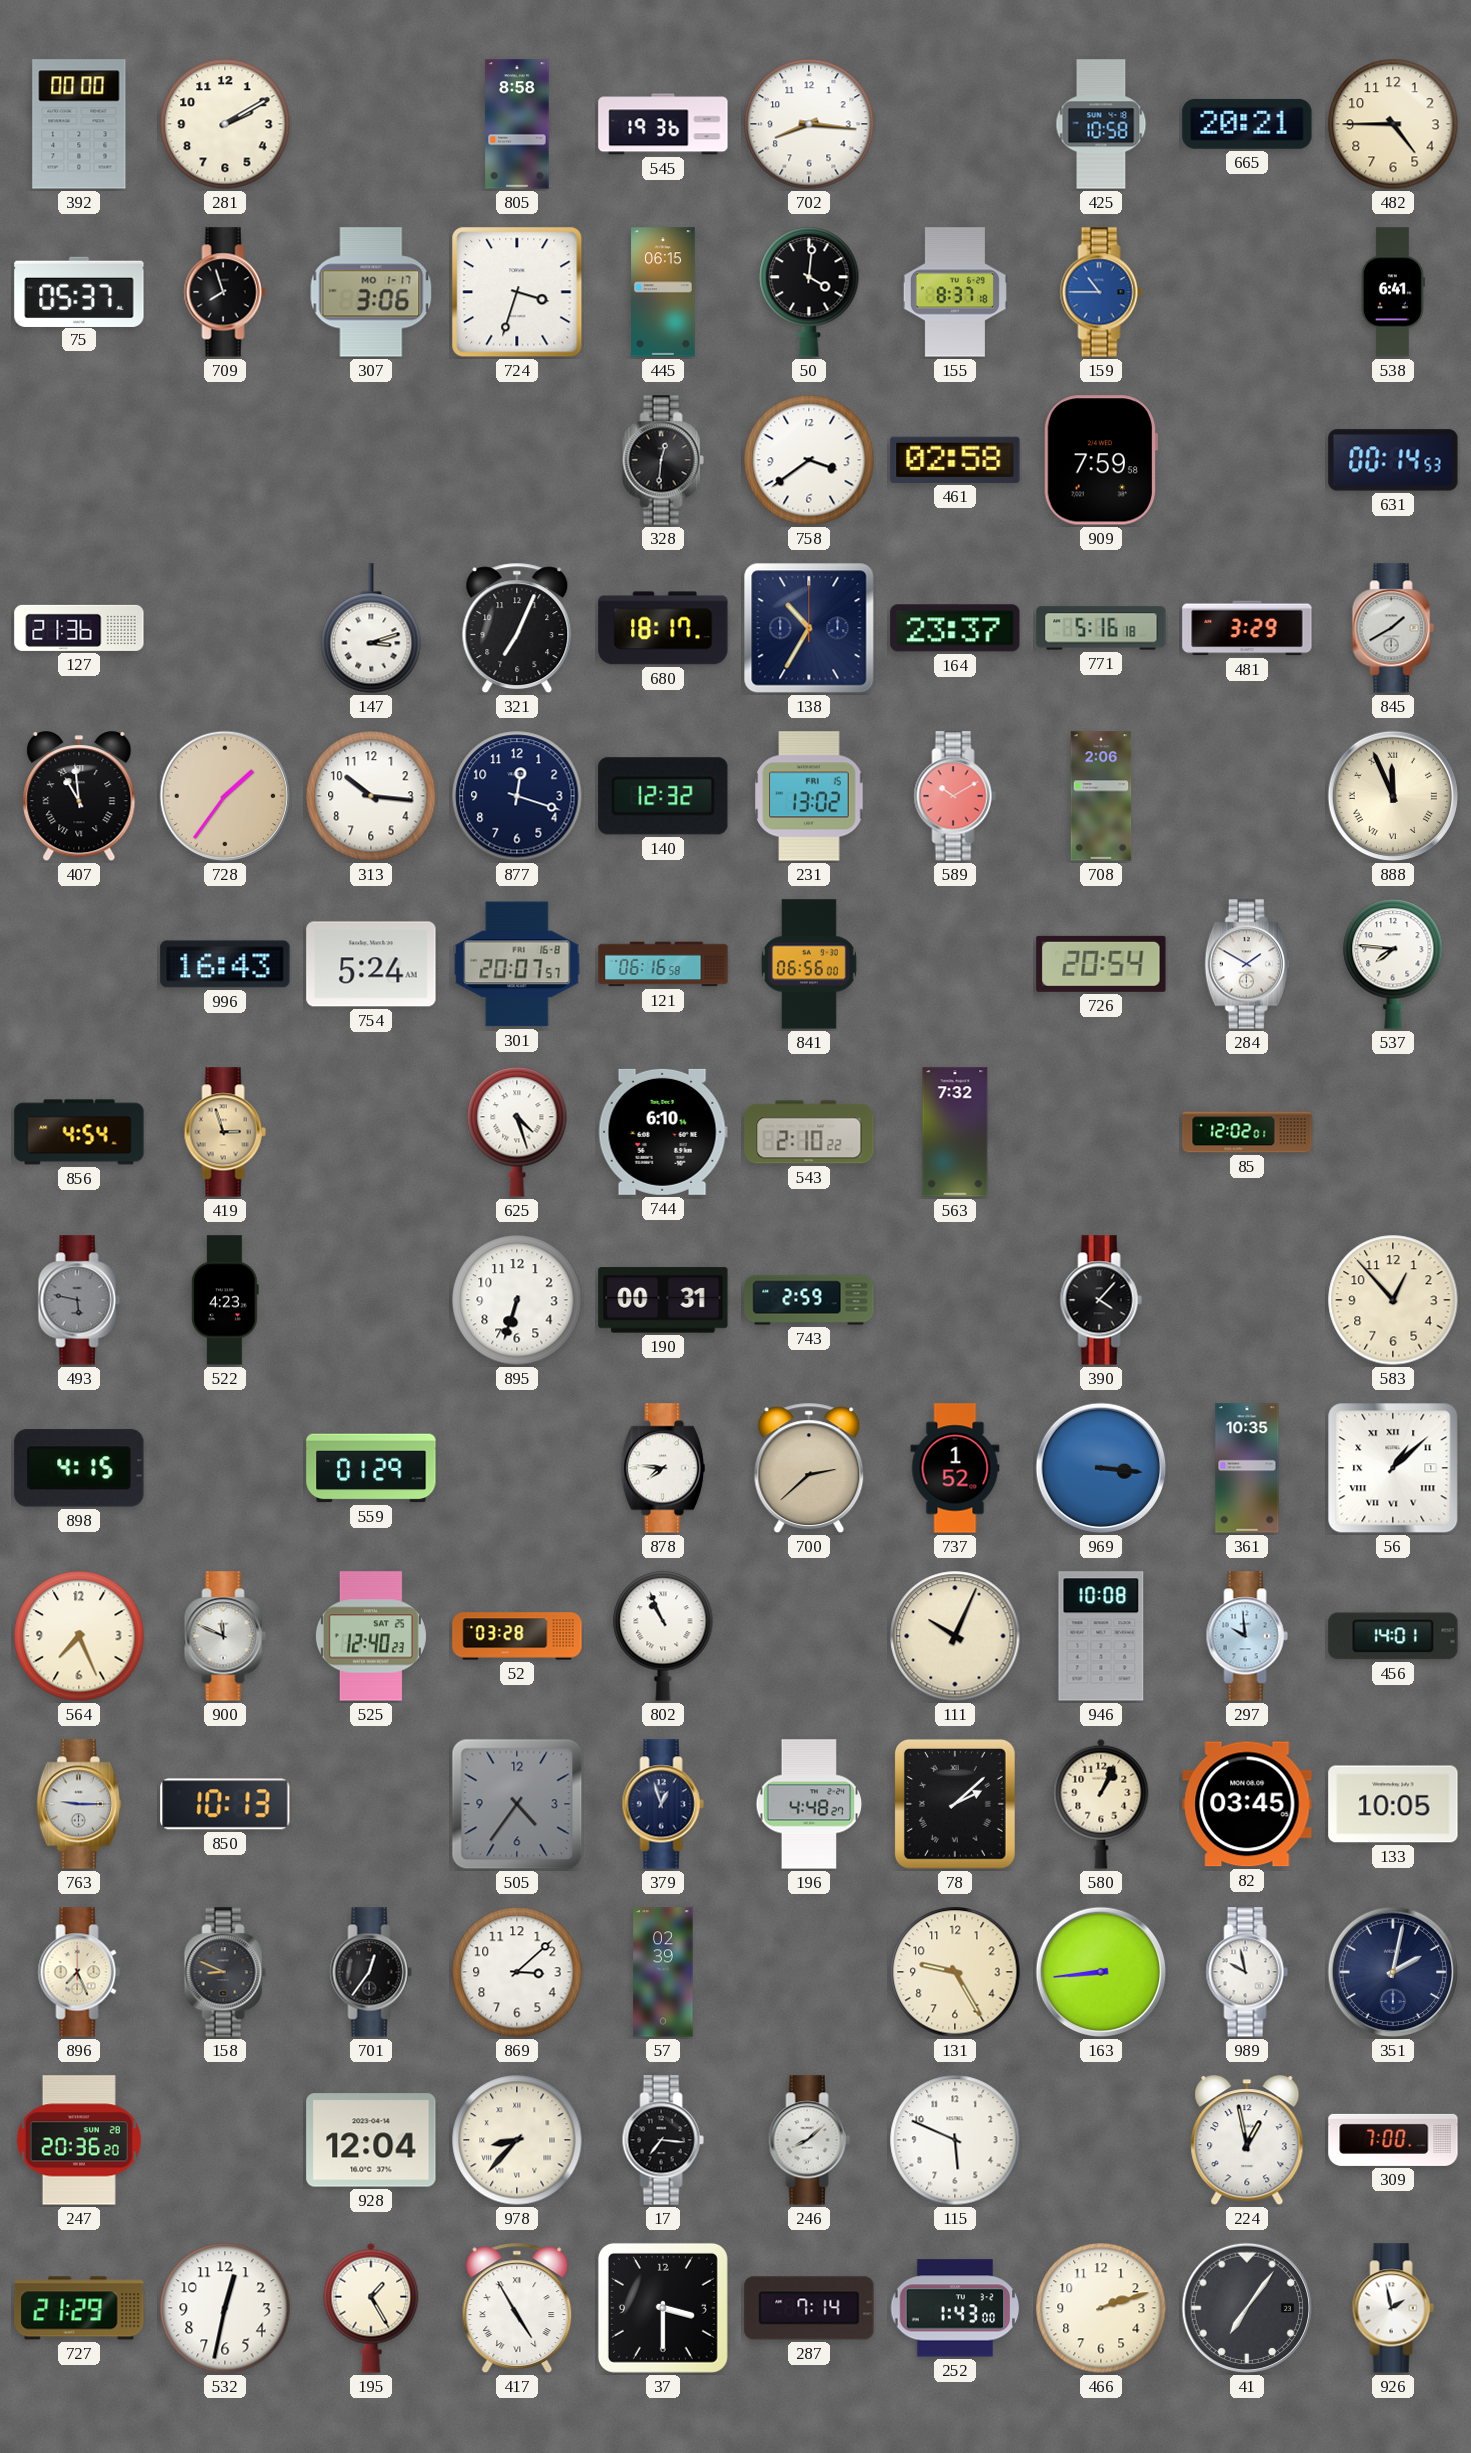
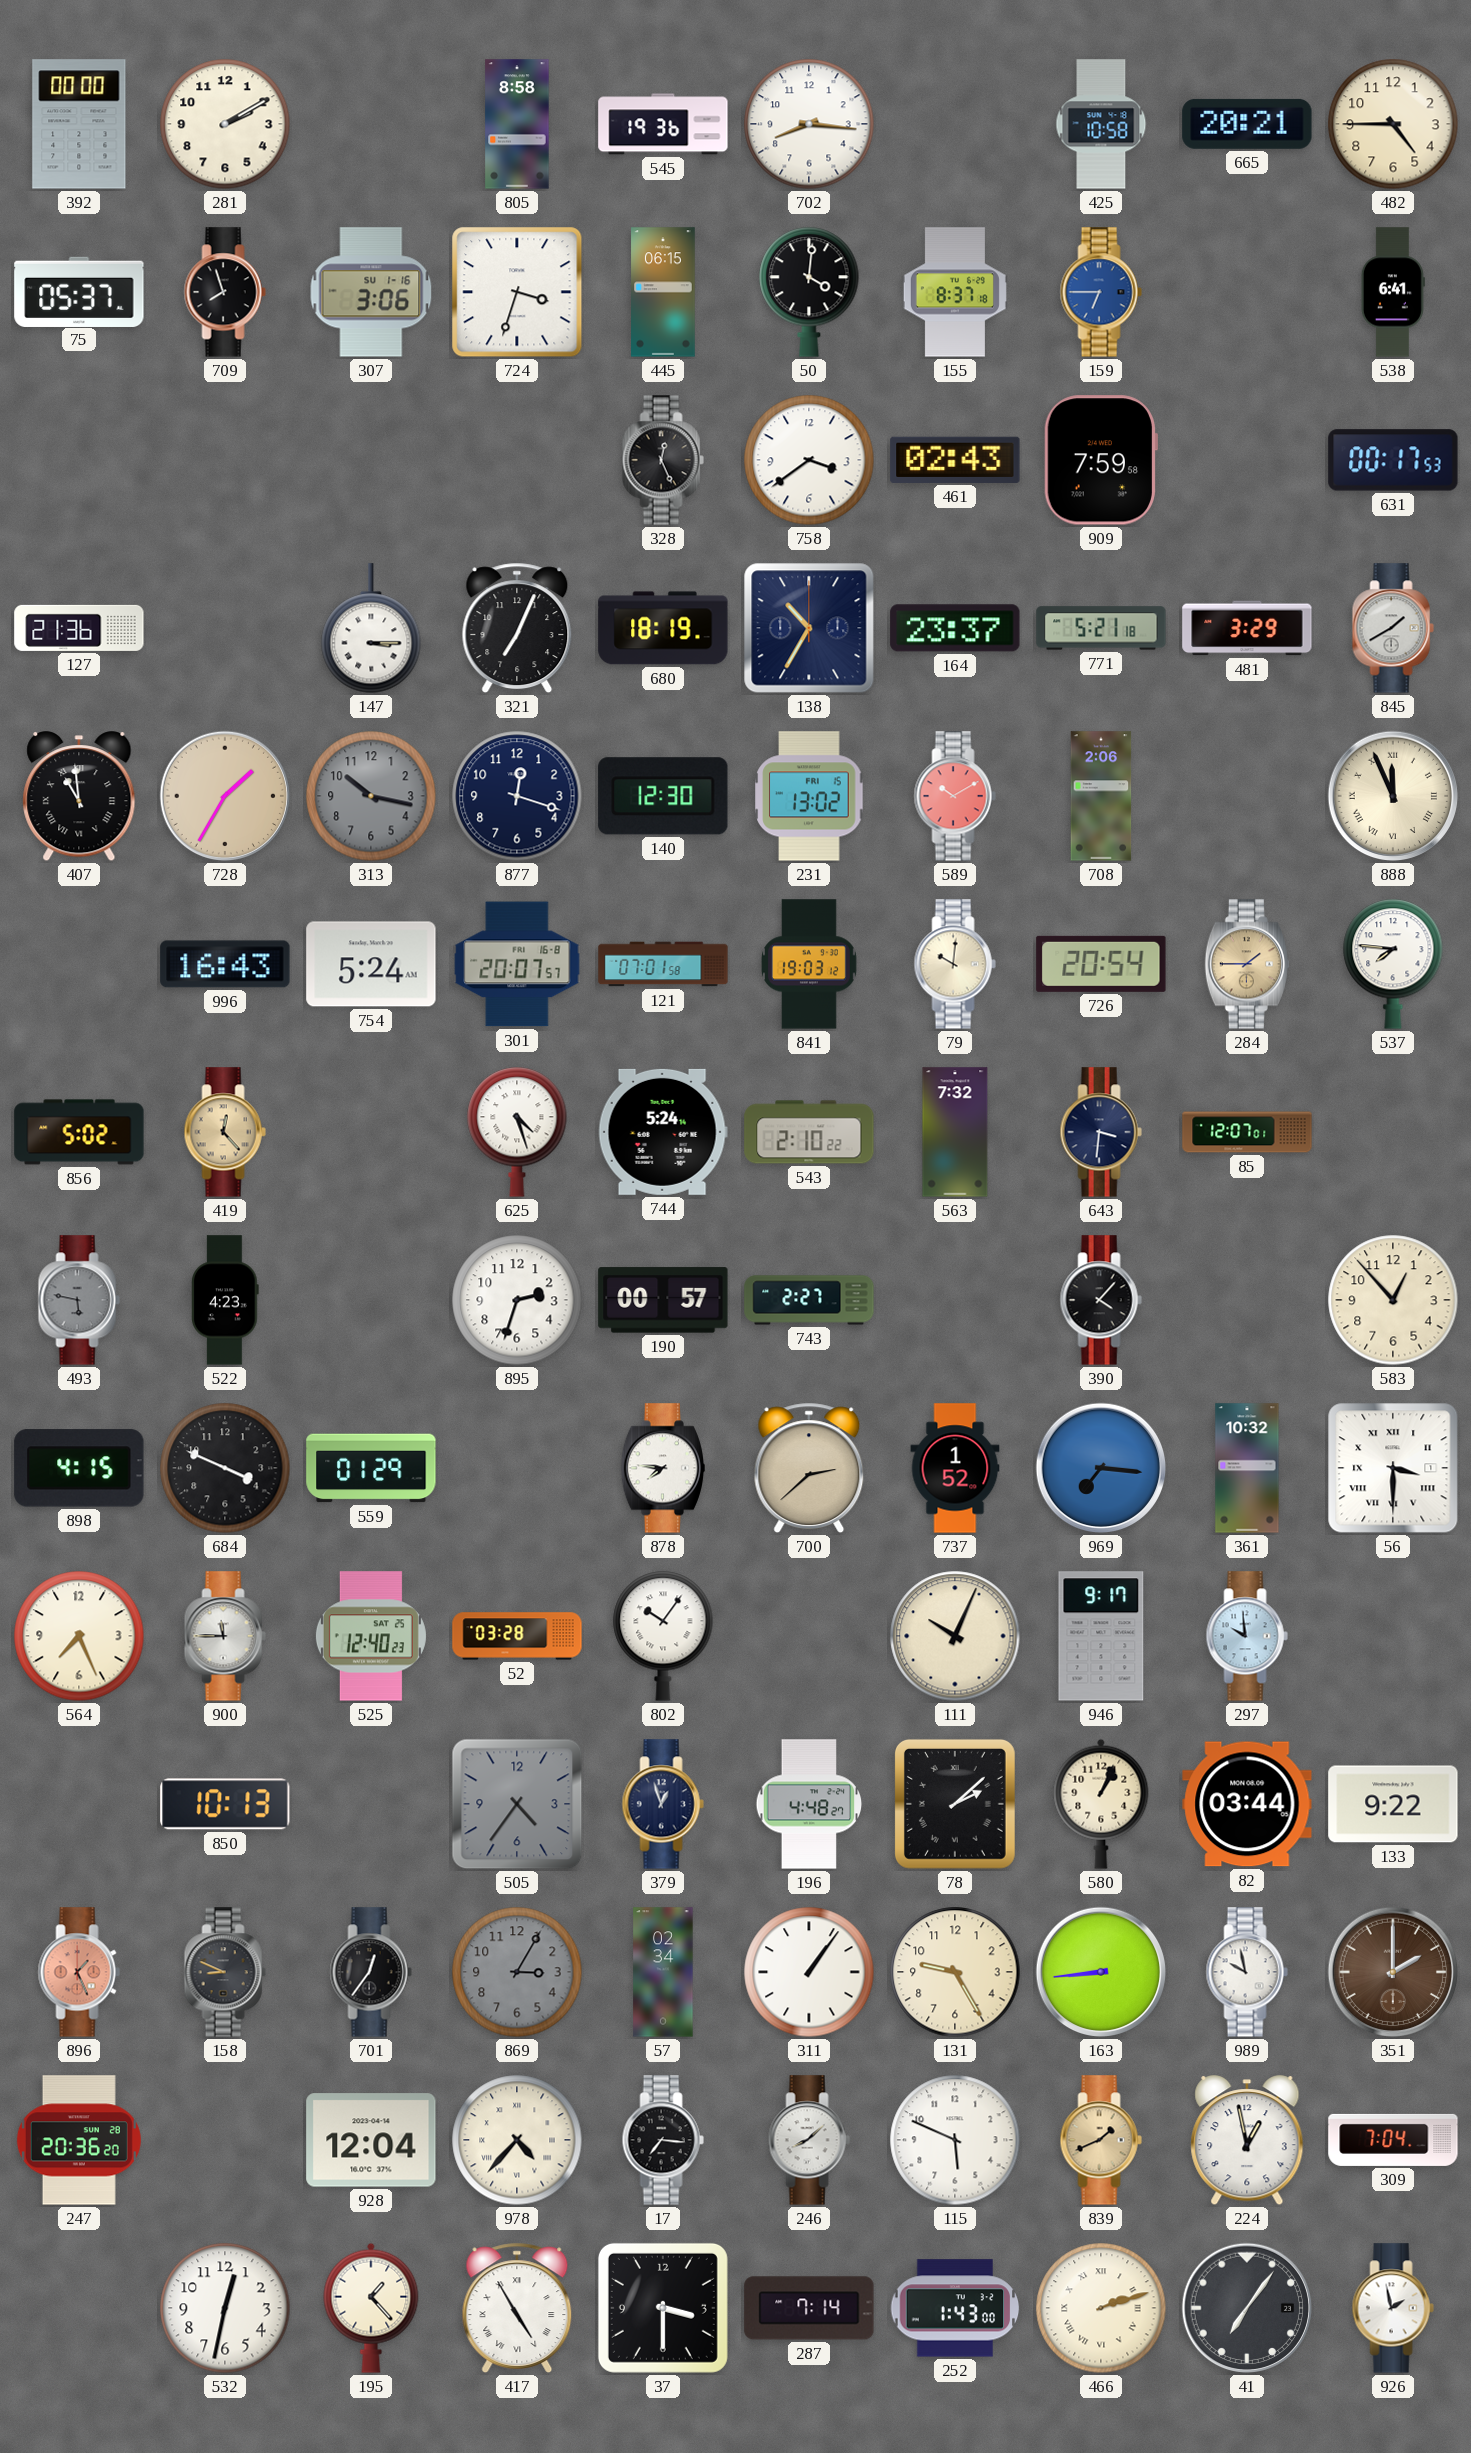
307 date: MO 1-17 -> SU 1-16
159: 10:45 -> 6:45
328: 12:31 -> 12:26
461: 02:58 -> 02:43
631: 00:14 -> 00:17
147: 3:12 -> 3:15
680: 18:17 -> 18:19
771: 5:16 -> 5:21
728: 1:36 -> 1:35
313: 10:16 -> 10:17
313 dial: white -> grey
140: 12:32 -> 12:30
121: 06:16 -> 07:01
841: 06:56 -> 19:03
79: none -> 10:01
284: 1:50 -> 1:45
284 dial: white -> champagne
856: 4:54 -> 5:02
419: 2:57 -> 12:23
744: 6:10 -> 5:24
643: none -> 3:31
85: 12:02 -> 12:07
895: 6:33 -> 2:33
190: 00:31 -> 00:57
743: 2:59 -> 2:27
684: none -> 3:49
969: 3:16 -> 7:16
361: 10:35 -> 10:32
56: 1:08 -> 3:30
900: 11:49 -> 11:45
802: 10:56 -> 10:06
946: 10:08 -> 9:17
456: 14:01 -> none
763: 9:15 -> none
82: 03:45 -> 03:44
133: 10:05 -> 9:22
896: 7:26 -> 1:26
896 dial: cream -> salmon
869: 3:08 -> 3:05
869 dial: white -> grey
57: 02:39 -> 02:34
311: none -> 1:06
351: 2:02 -> 2:00
351 dial: navy -> brown
978: 8:37 -> 4:37
839: none -> 1:41
309: 7:00 -> 7:04
727: 21:29 -> none
195: 1:25 -> 1:23
466 numerals: Arabic -> Roman
